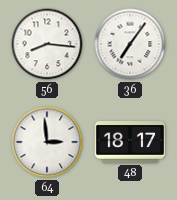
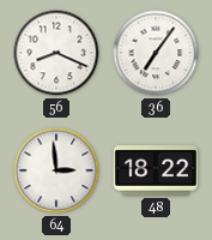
56: 8:16 -> 8:19
48: 18:17 -> 18:22
